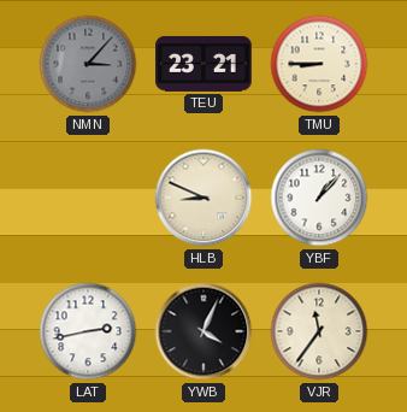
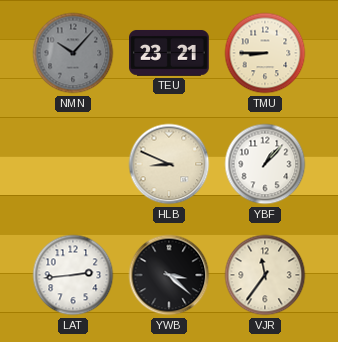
NMN: 3:07 -> 10:07
LAT: 2:43 -> 2:44
YWB: 4:04 -> 3:22
